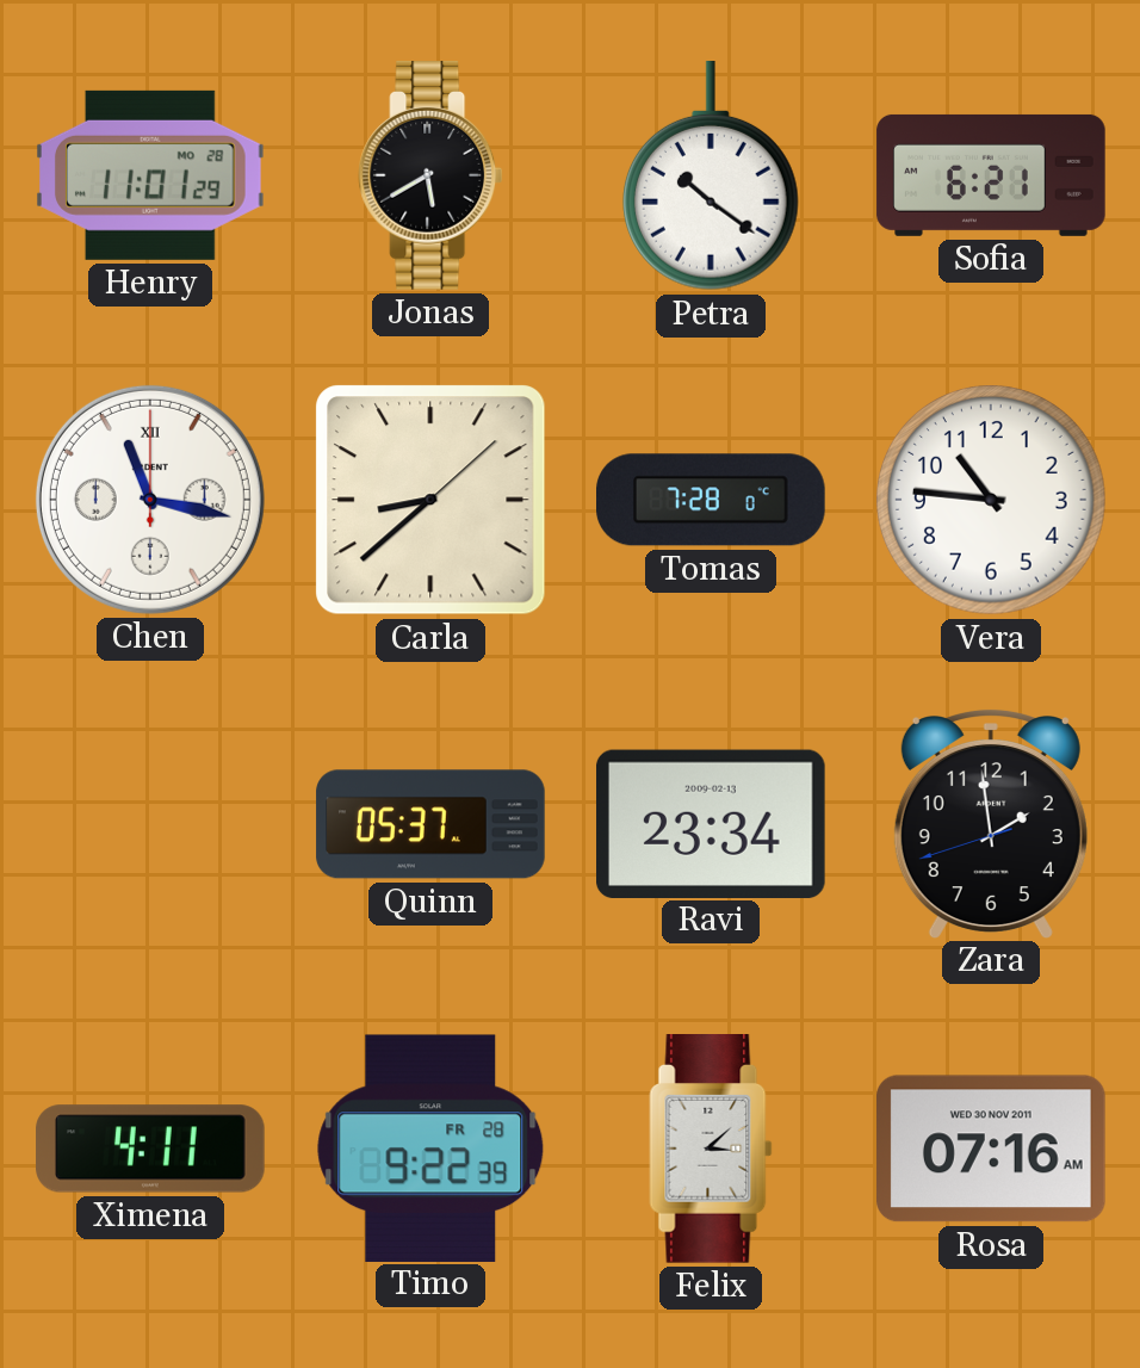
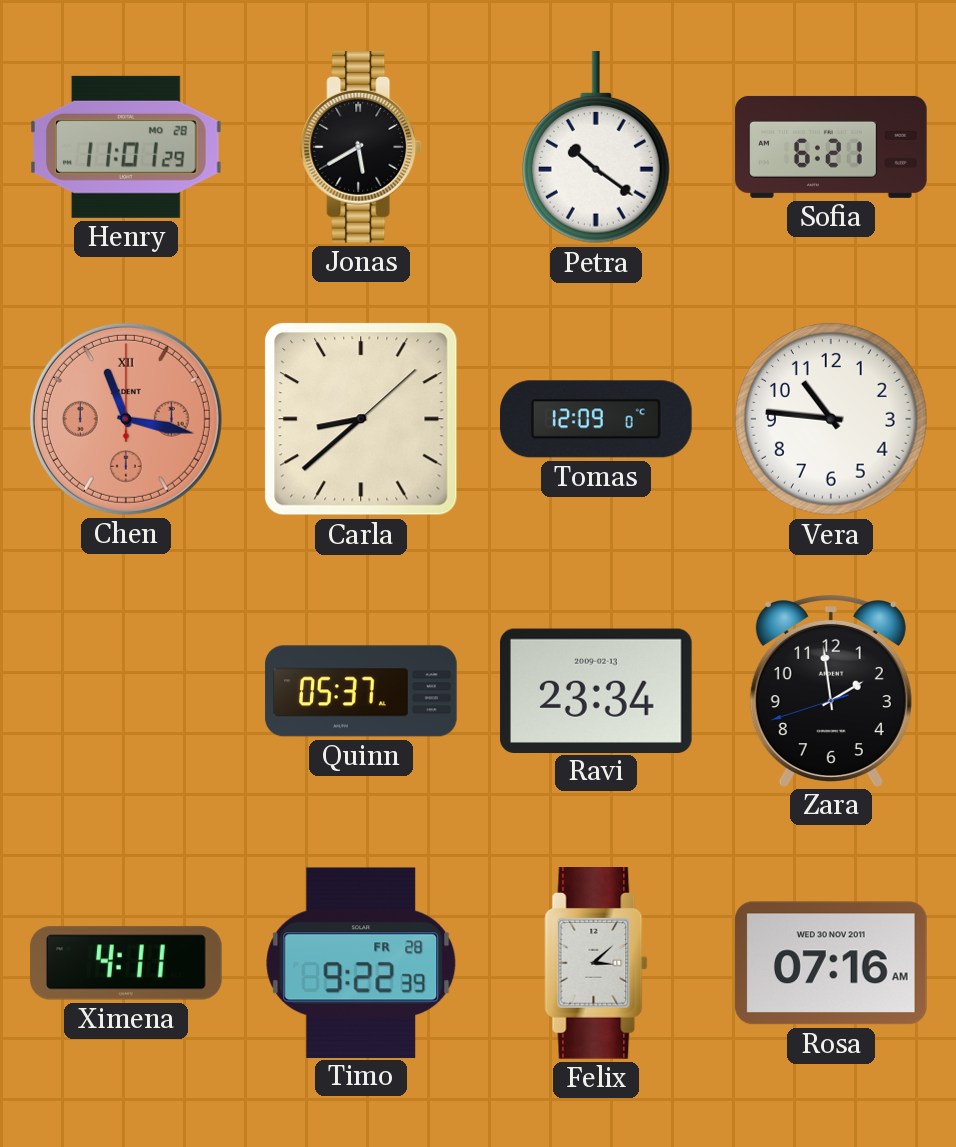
Chen dial: white -> salmon
Tomas: 7:28 -> 12:09
